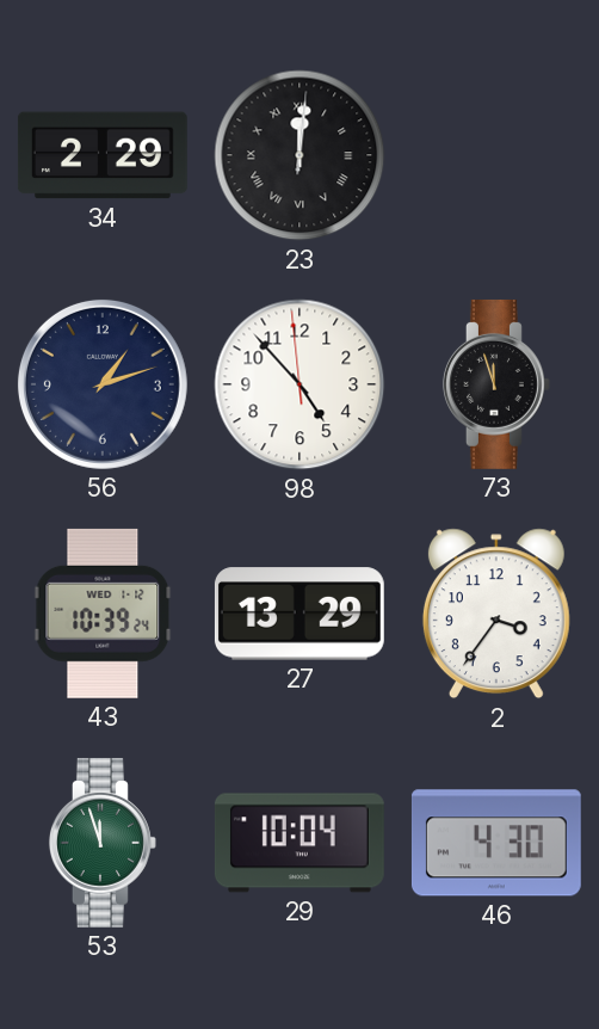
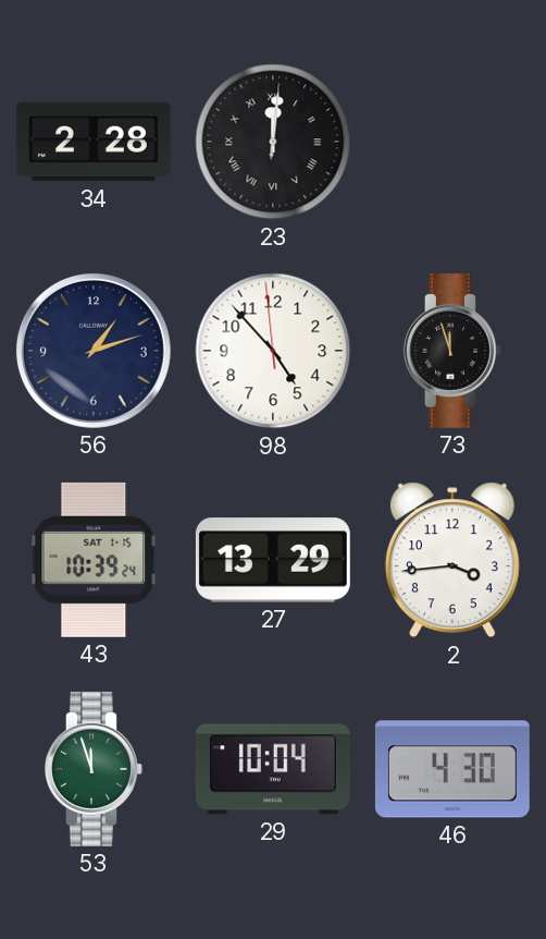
34: 2:29 -> 2:28
43 date: WED 1-12 -> SAT 1-15
2: 3:36 -> 3:44
